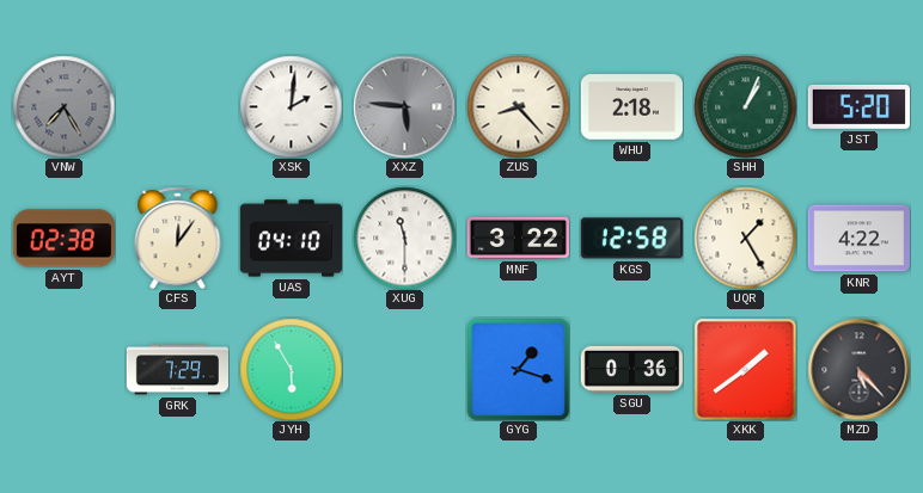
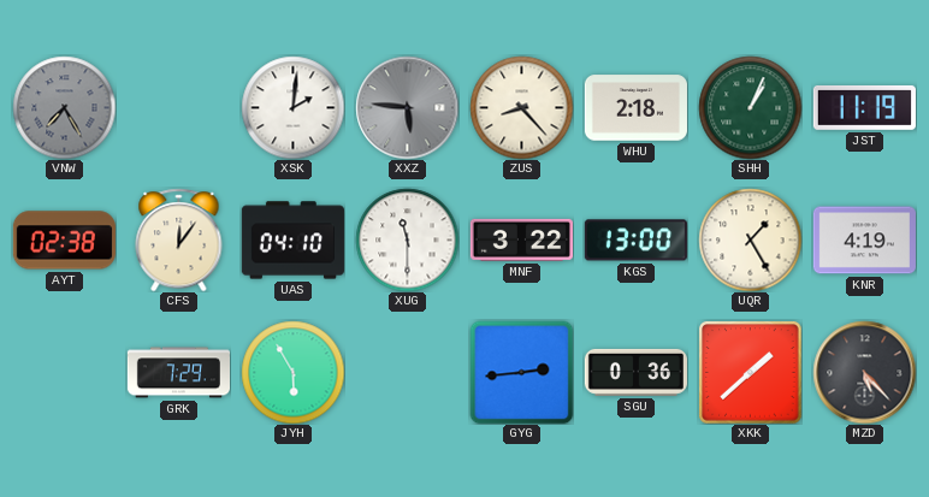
JST: 5:20 -> 11:19
KGS: 12:58 -> 13:00
KNR: 4:22 -> 4:19
GYG: 1:18 -> 2:44
XKK: 1:39 -> 1:38
